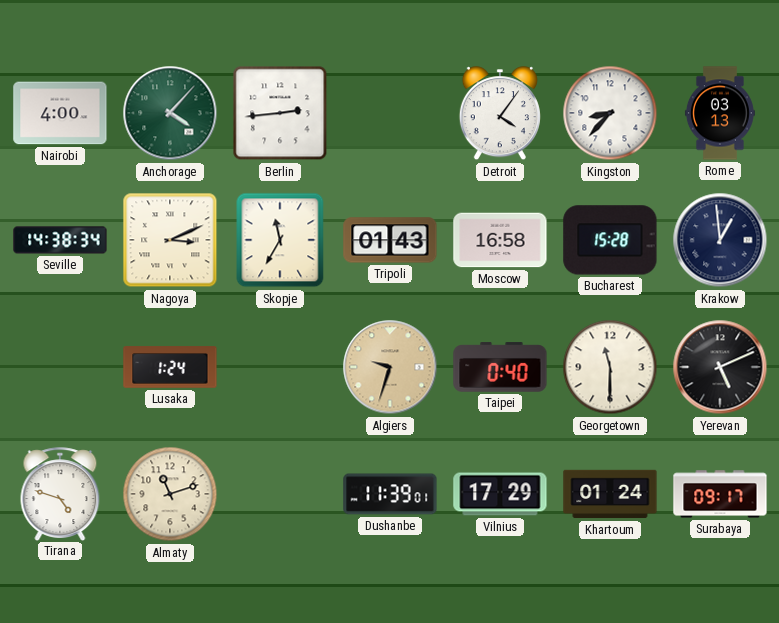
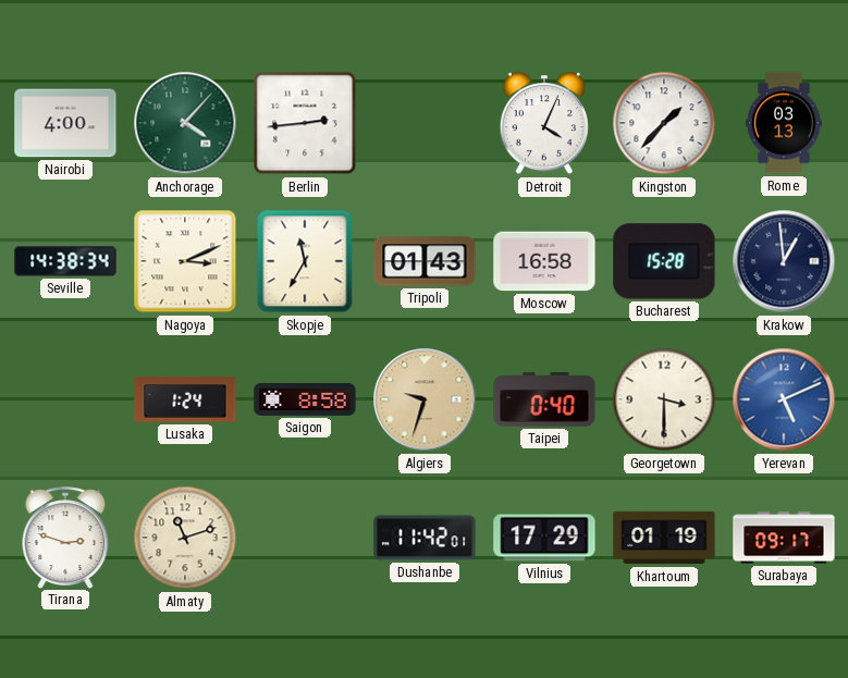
Detroit: 4:06 -> 4:04
Kingston: 8:37 -> 1:37
Saigon: none -> 8:58
Georgetown: 11:30 -> 3:30
Yerevan dial: black -> blue
Tirana: 4:48 -> 2:48
Dushanbe: 11:39 -> 11:42
Khartoum: 01:24 -> 01:19
